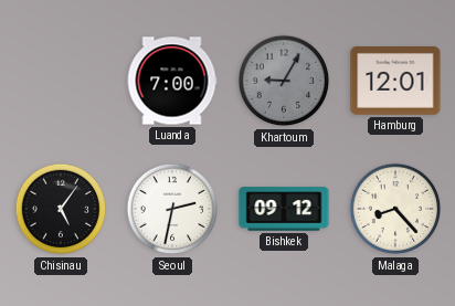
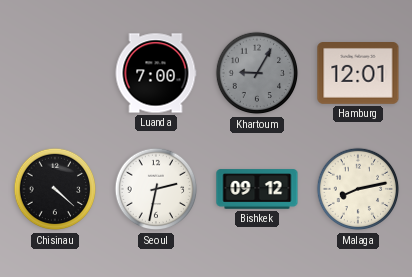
Chisinau: 5:06 -> 4:22
Malaga: 8:23 -> 8:13
